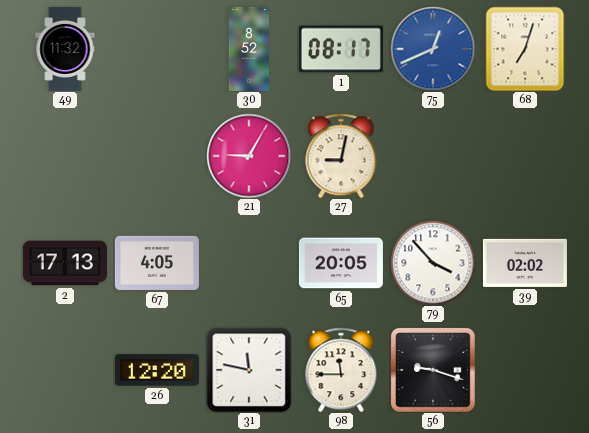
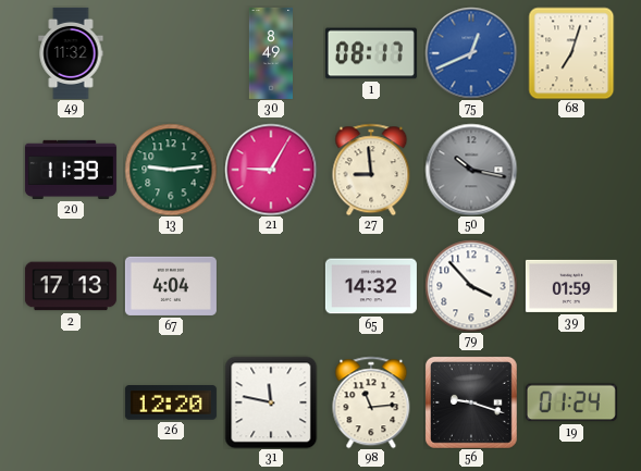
30: 8:52 -> 8:49
20: none -> 11:39
13: none -> 9:14
27: 9:02 -> 8:59
50: none -> 10:17
67: 4:05 -> 4:04
65: 20:05 -> 14:32
39: 02:02 -> 01:59
98: 11:45 -> 11:14
19: none -> 01:24
